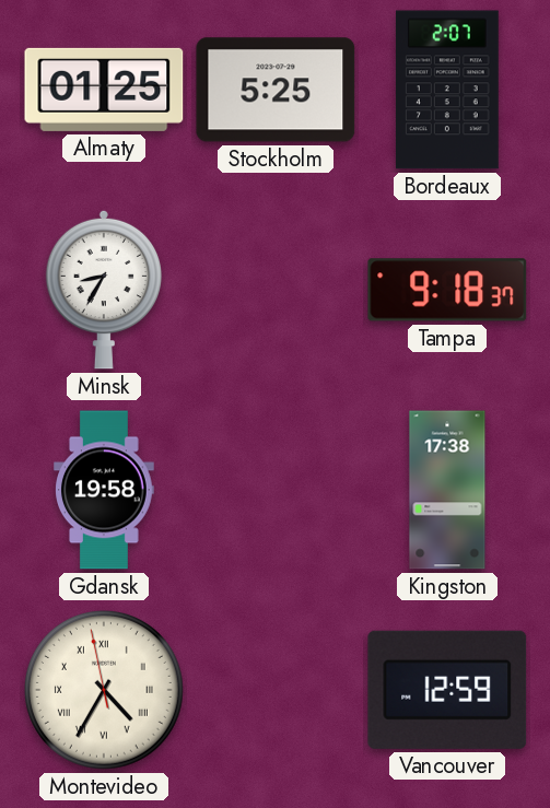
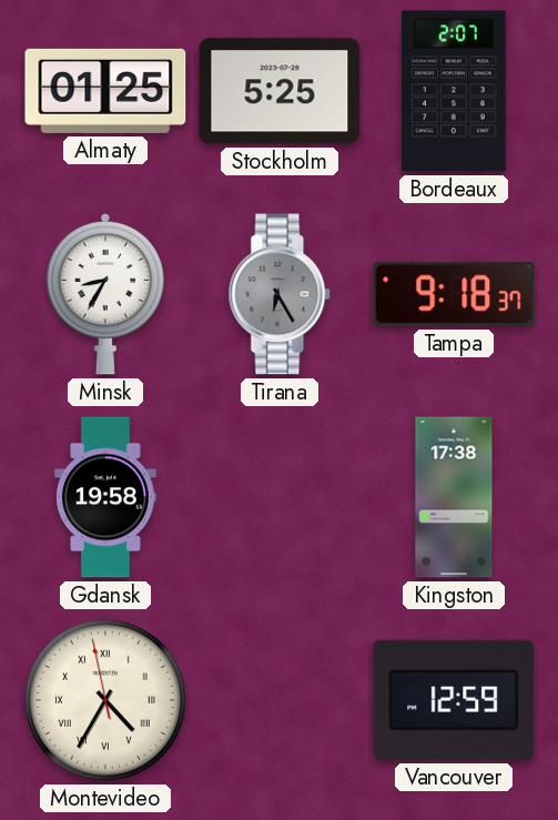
Tirana: none -> 6:25
